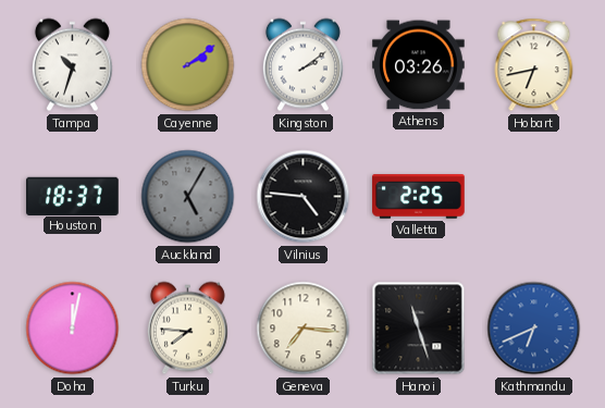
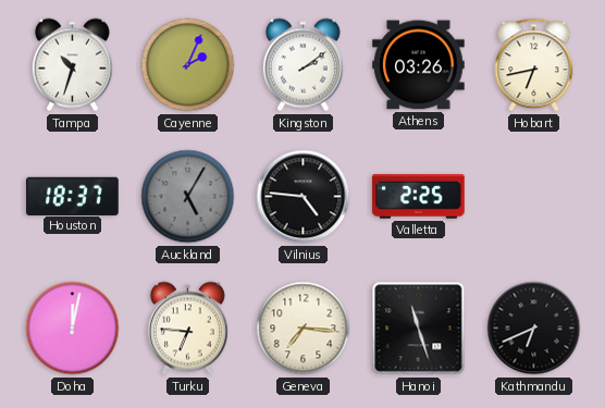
Cayenne: 2:09 -> 2:04
Turku: 7:46 -> 6:46
Kathmandu dial: blue -> black
